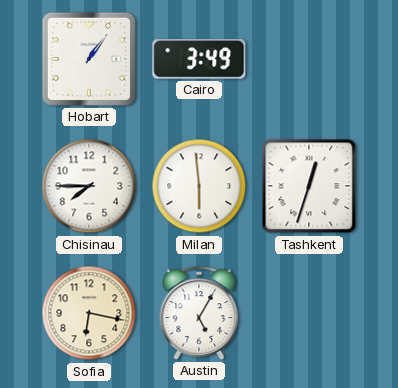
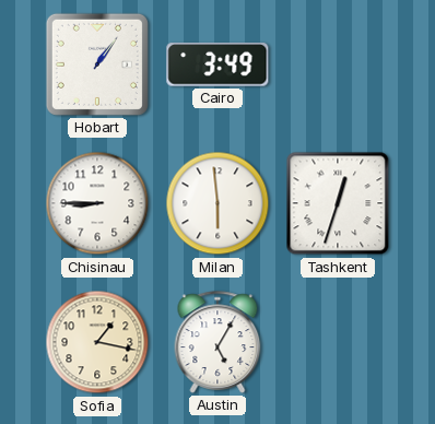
Chisinau: 7:45 -> 8:45
Sofia: 6:17 -> 1:17
